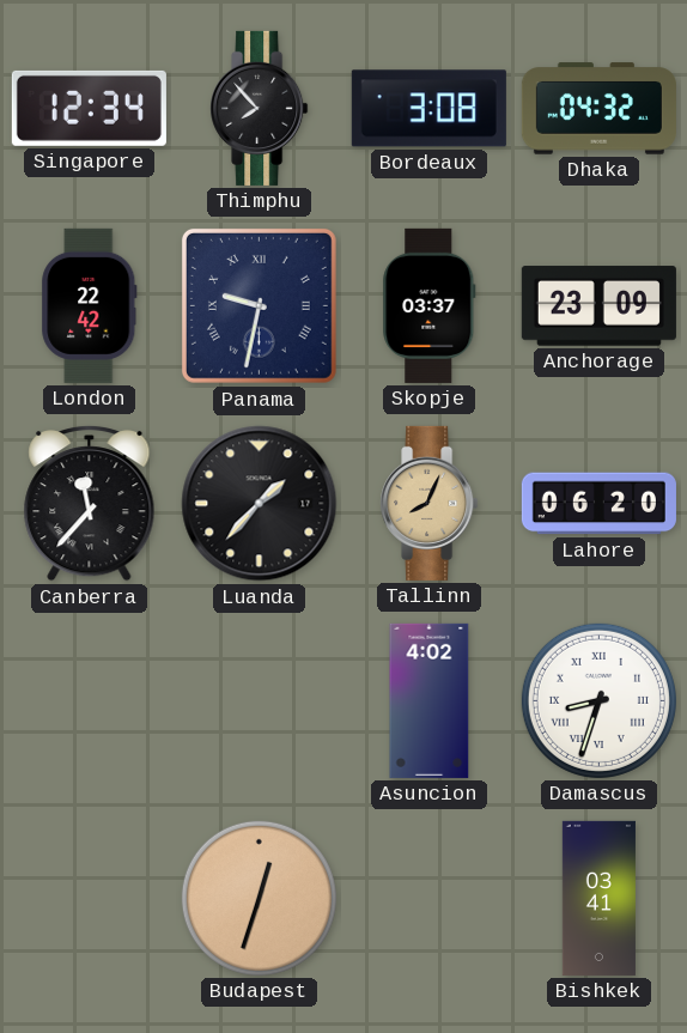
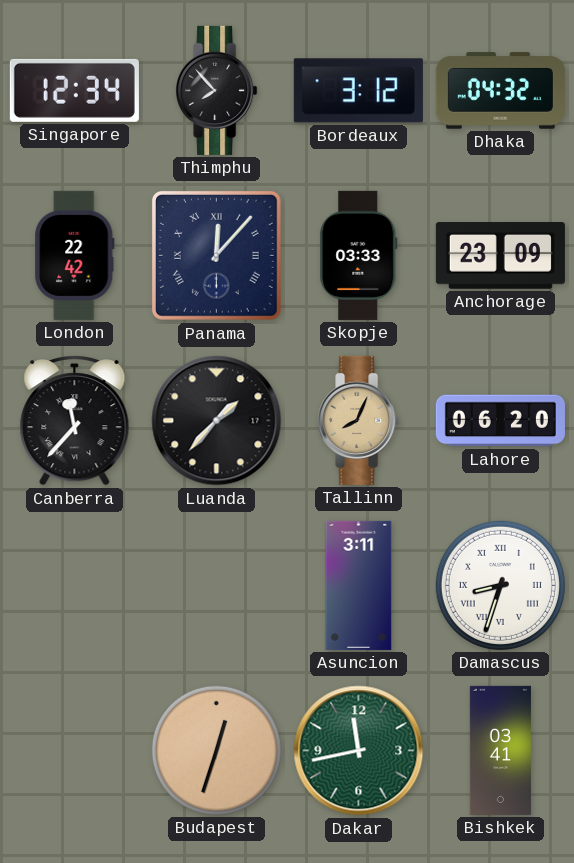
Bordeaux: 3:08 -> 3:12
Panama: 9:32 -> 12:07
Skopje: 03:37 -> 03:33
Asuncion: 4:02 -> 3:11
Dakar: none -> 11:43
